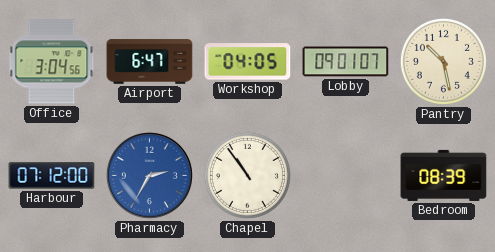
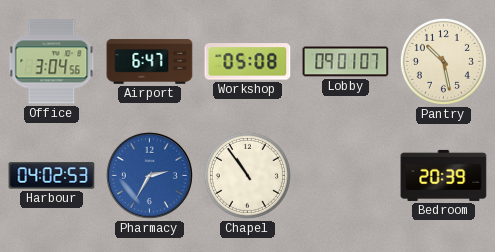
Workshop: 04:05 -> 05:08
Harbour: 07:12 -> 04:02
Bedroom: 08:39 -> 20:39
